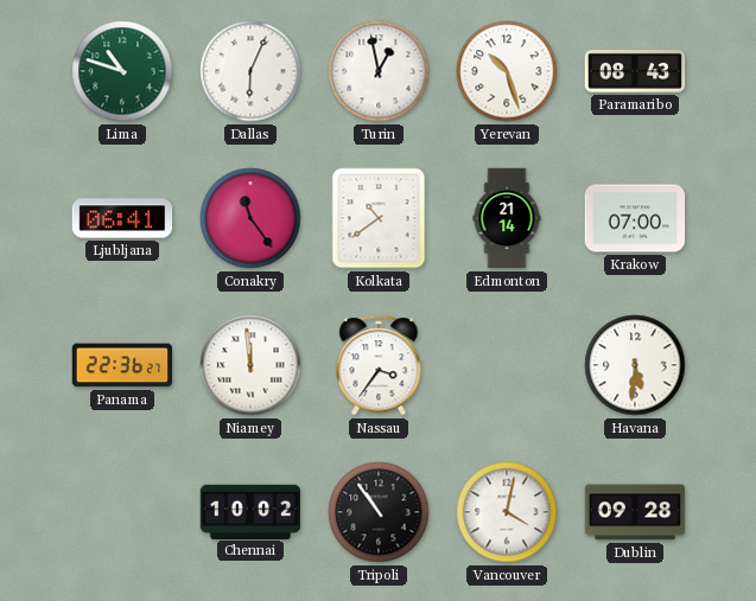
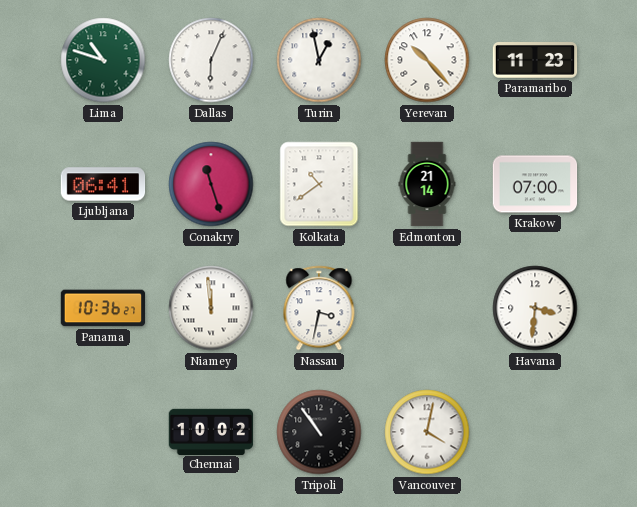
Yerevan: 10:27 -> 10:23
Paramaribo: 08:43 -> 11:23
Conakry: 11:24 -> 11:27
Panama: 22:36 -> 10:36
Nassau: 3:36 -> 3:32
Havana: 5:31 -> 3:31
Dublin: 09:28 -> none
